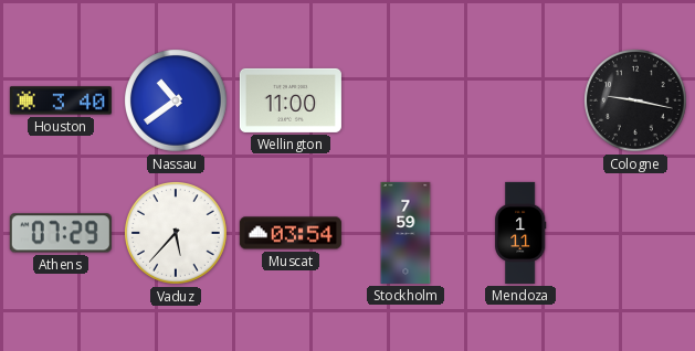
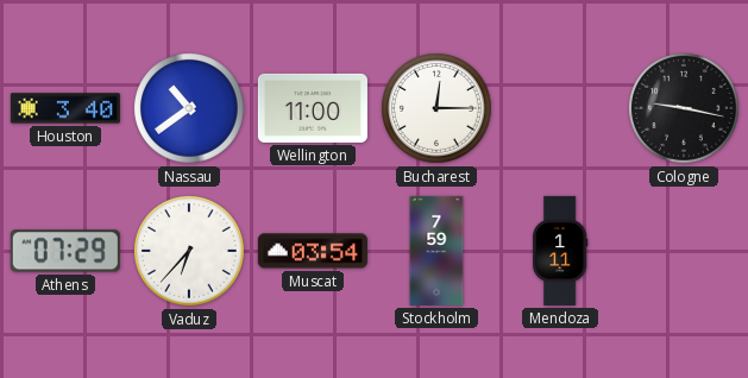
Bucharest: none -> 12:15
Vaduz: 5:37 -> 6:37
